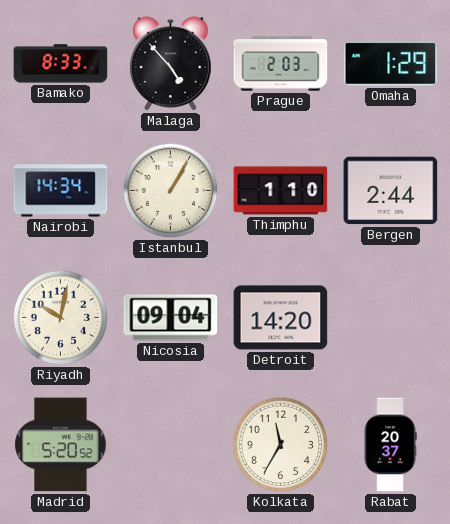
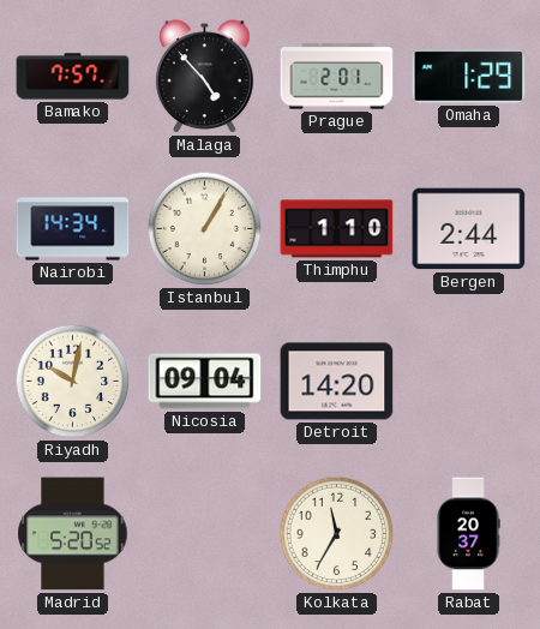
Bamako: 8:33 -> 7:57
Prague: 2:03 -> 2:01
